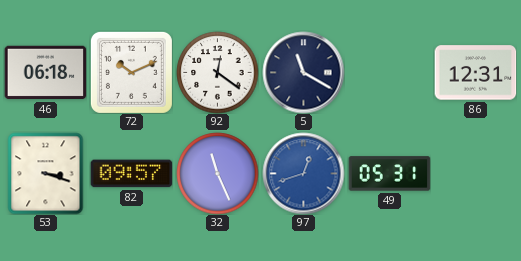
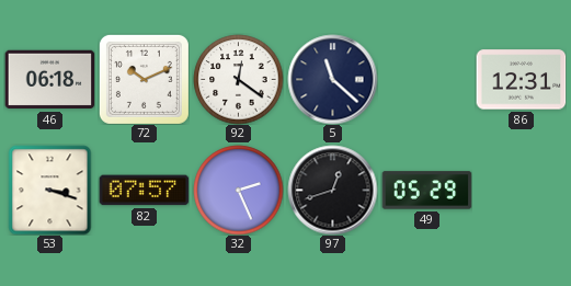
5: 11:20 -> 11:22
82: 09:57 -> 07:57
32: 11:26 -> 2:26
97 dial: blue -> black
49: 05:31 -> 05:29
